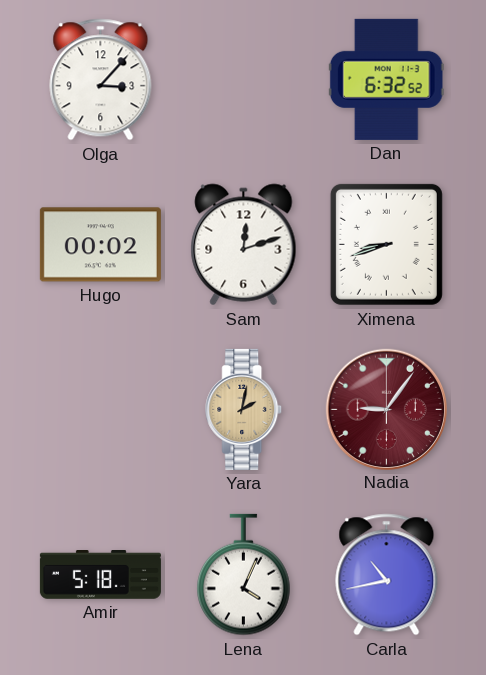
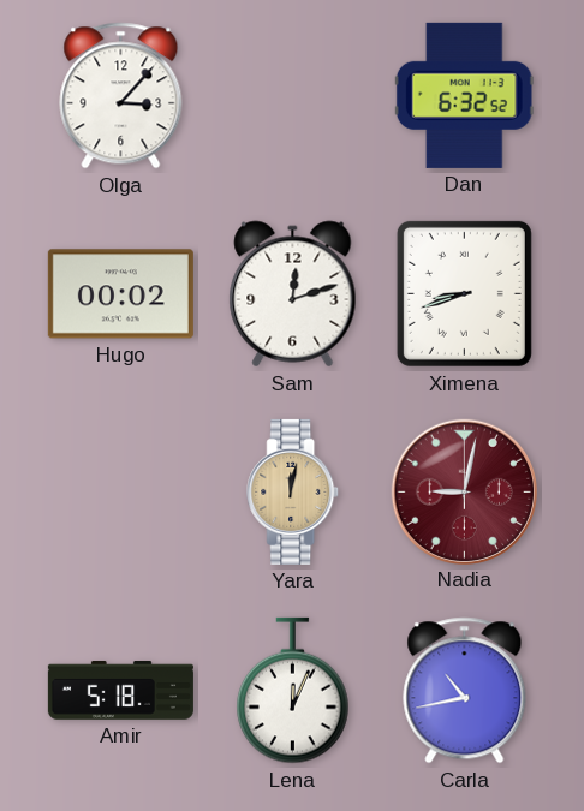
Yara: 2:02 -> 12:02
Nadia: 9:06 -> 9:02
Lena: 4:04 -> 12:04
